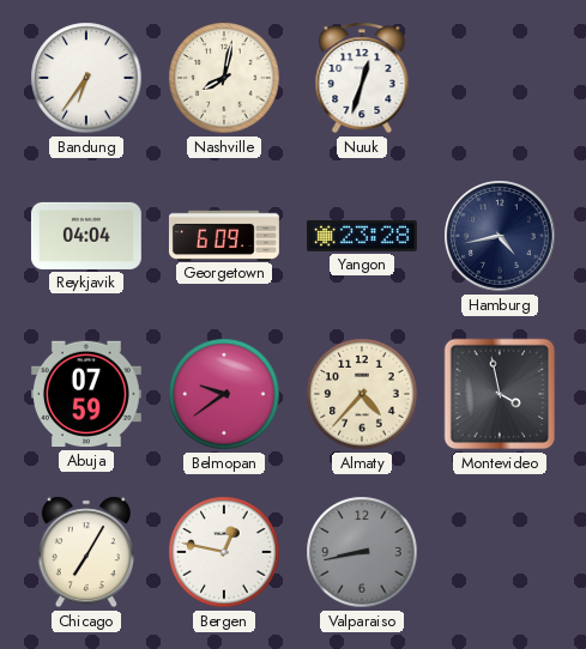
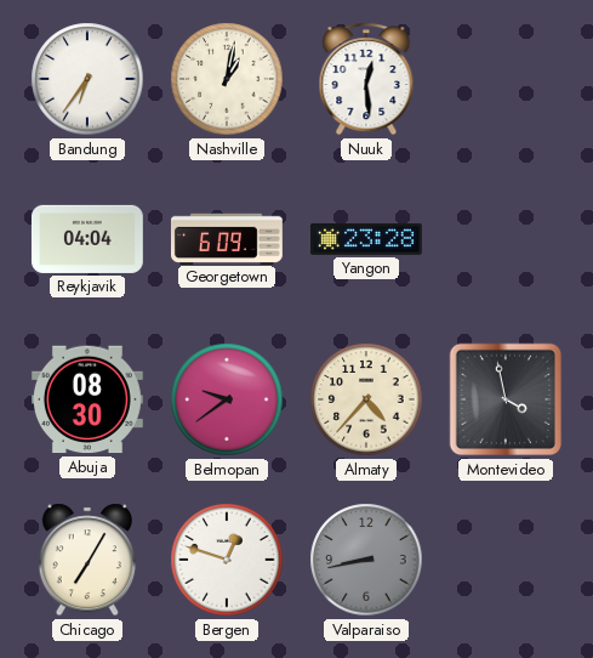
Nashville: 8:02 -> 1:02
Nuuk: 12:33 -> 12:29
Hamburg: 4:43 -> none
Abuja: 07:59 -> 08:30
Bergen: 12:47 -> 12:48
